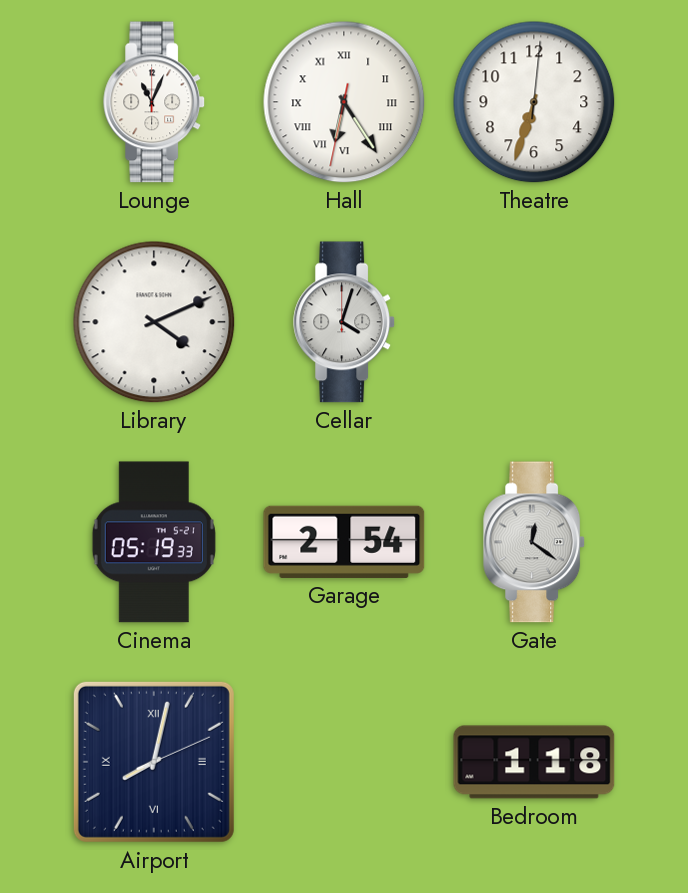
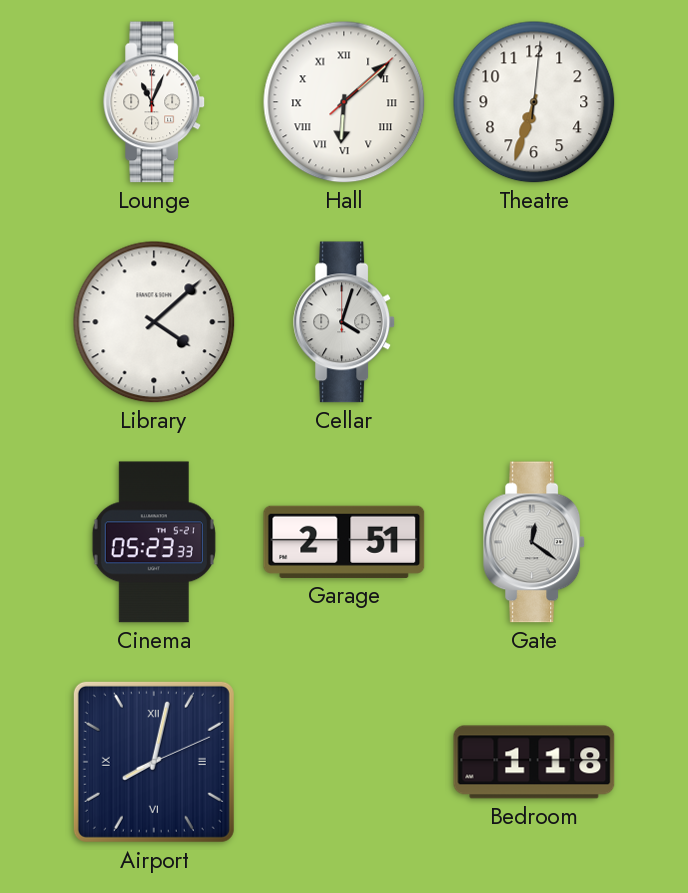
Hall: 6:24 -> 6:08
Library: 4:11 -> 4:08
Cinema: 05:19 -> 05:23
Garage: 2:54 -> 2:51
